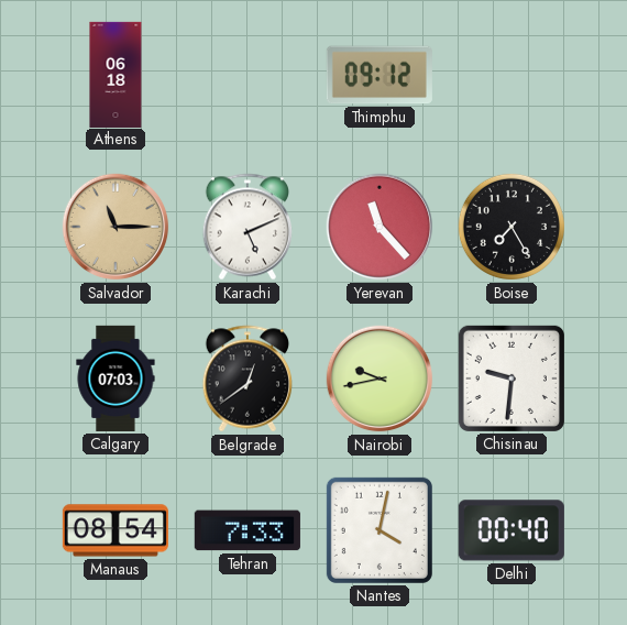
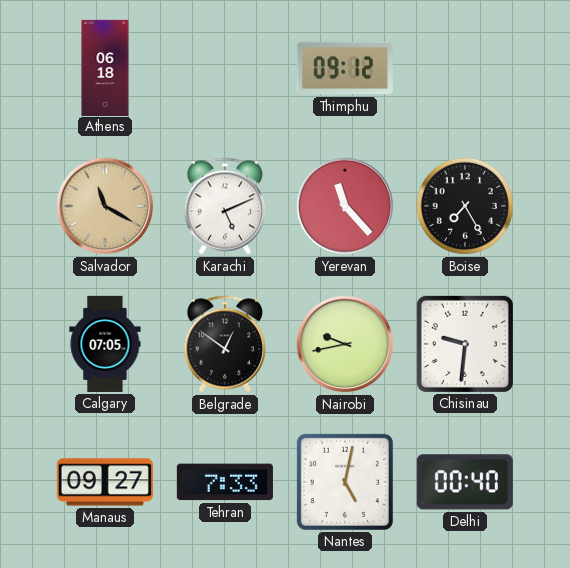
Salvador: 11:15 -> 11:20
Calgary: 07:03 -> 07:05
Belgrade: 12:39 -> 12:51
Manaus: 08:54 -> 09:27
Nantes: 4:02 -> 5:02
